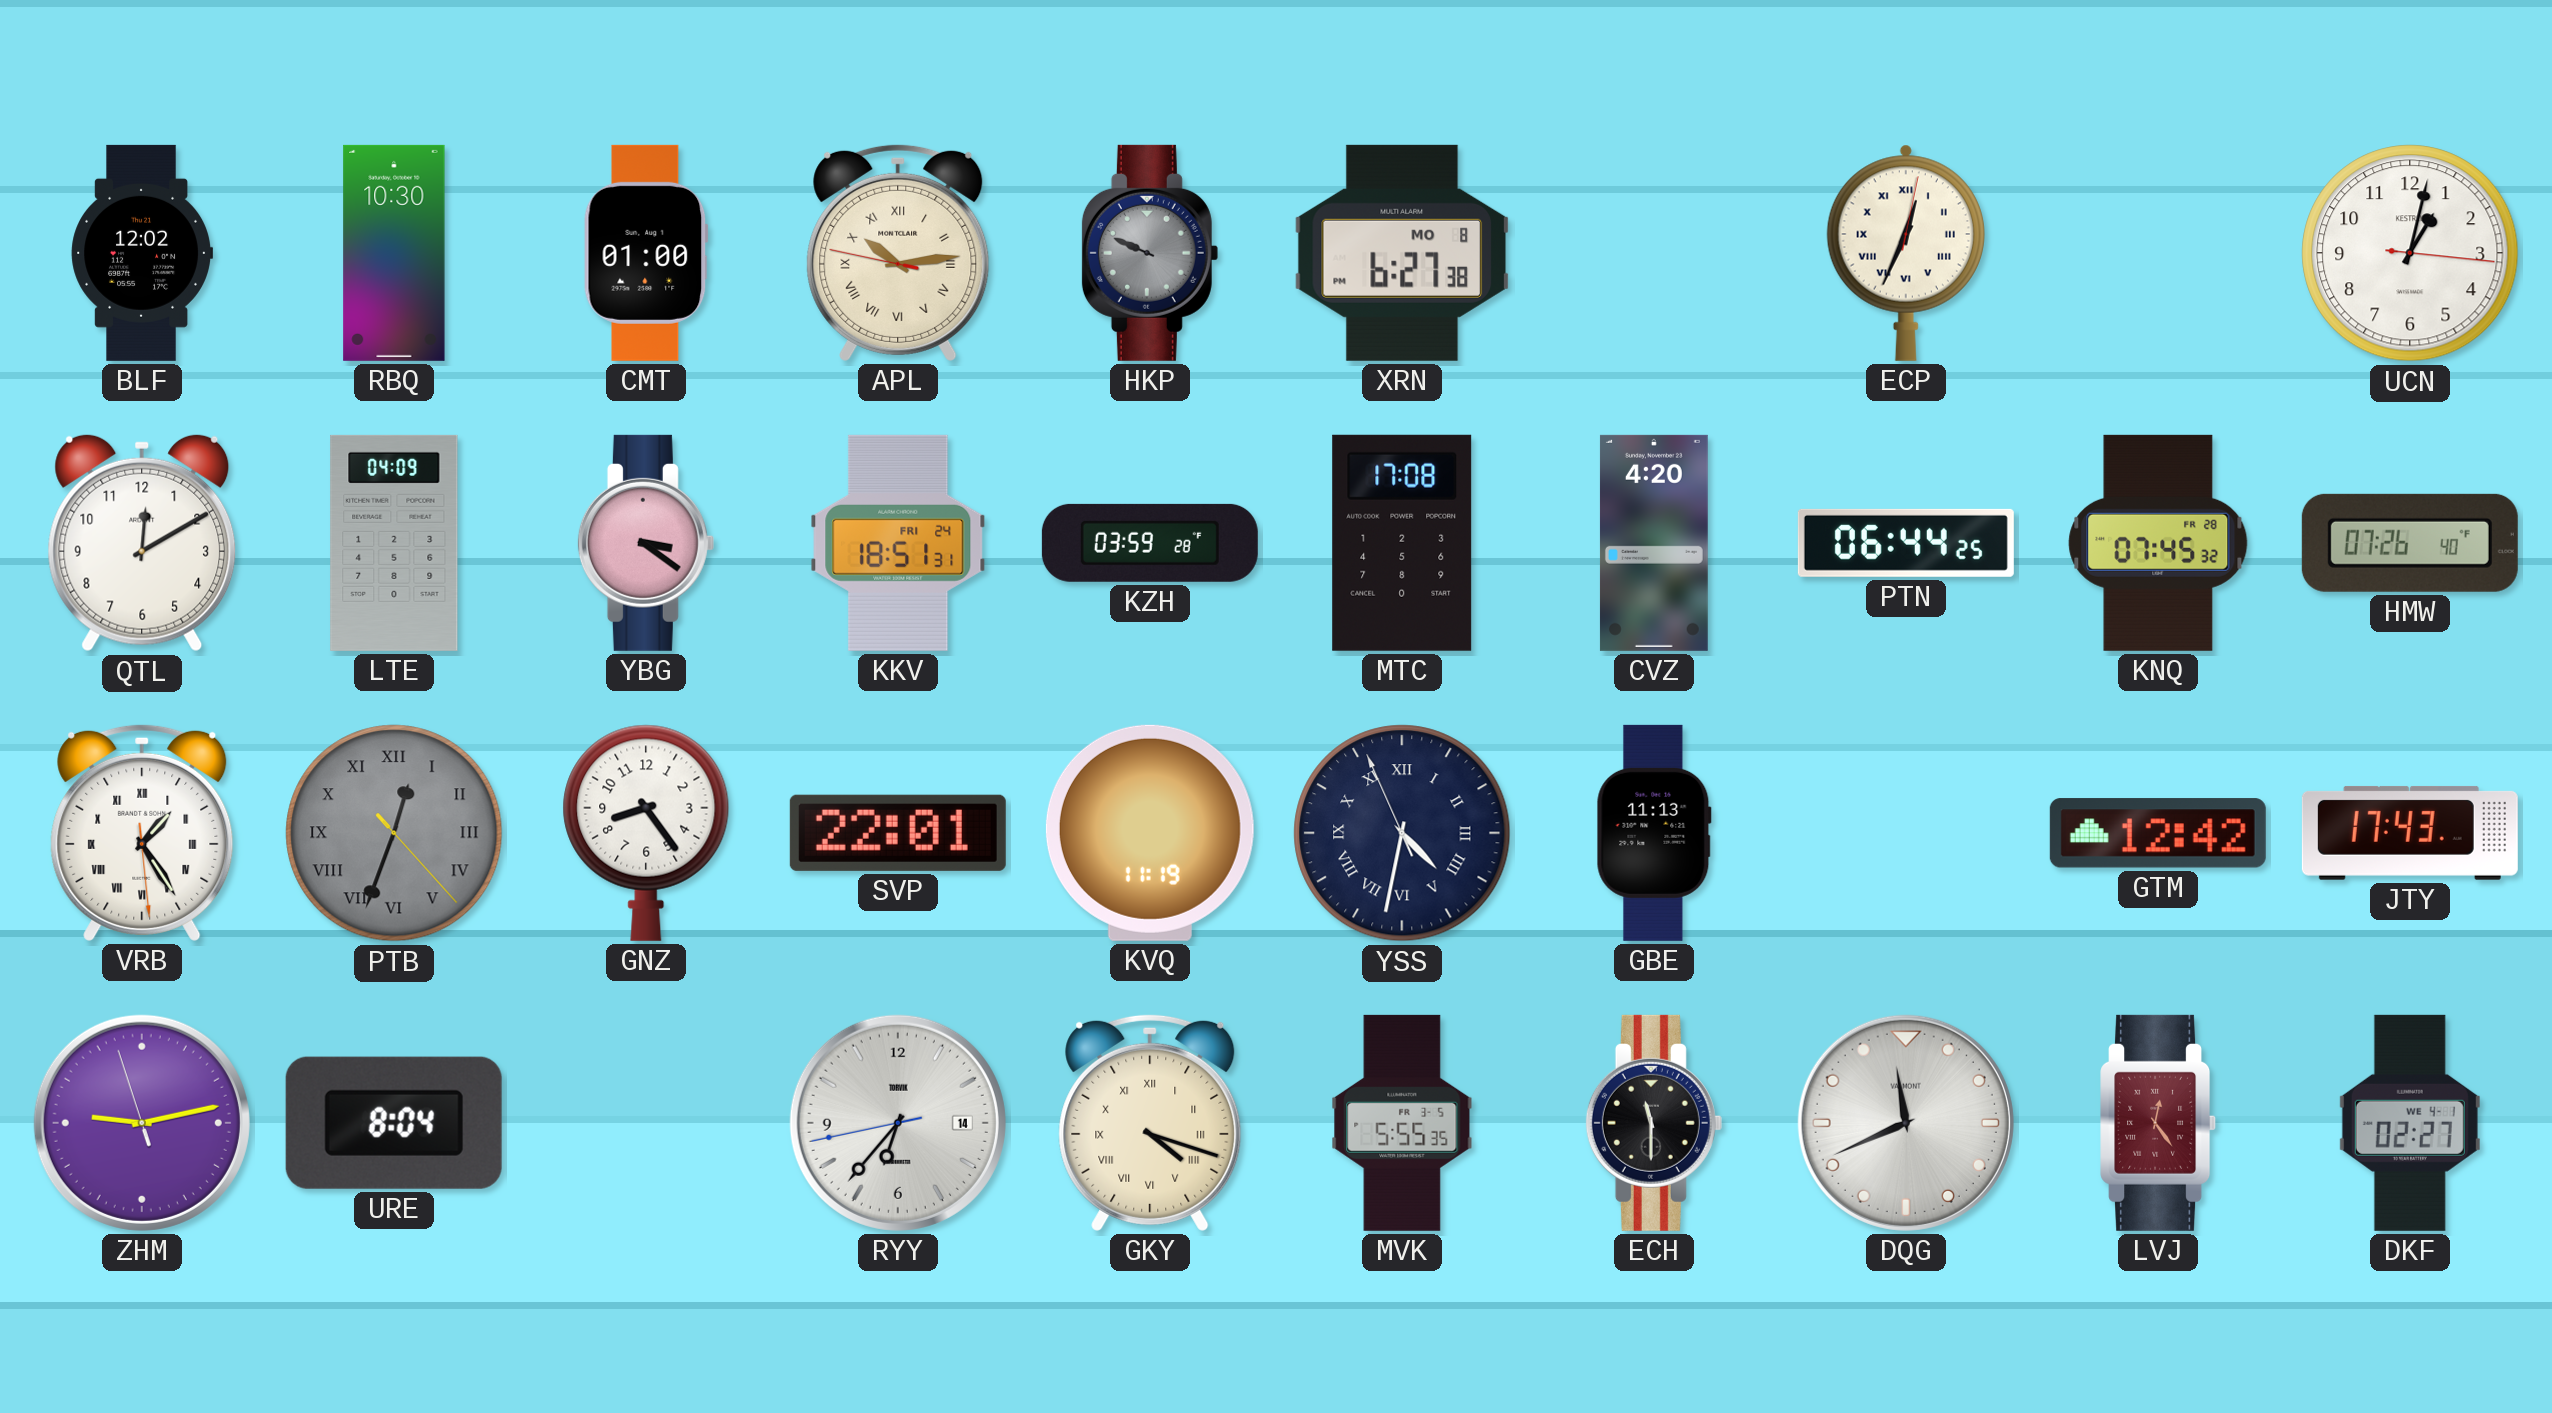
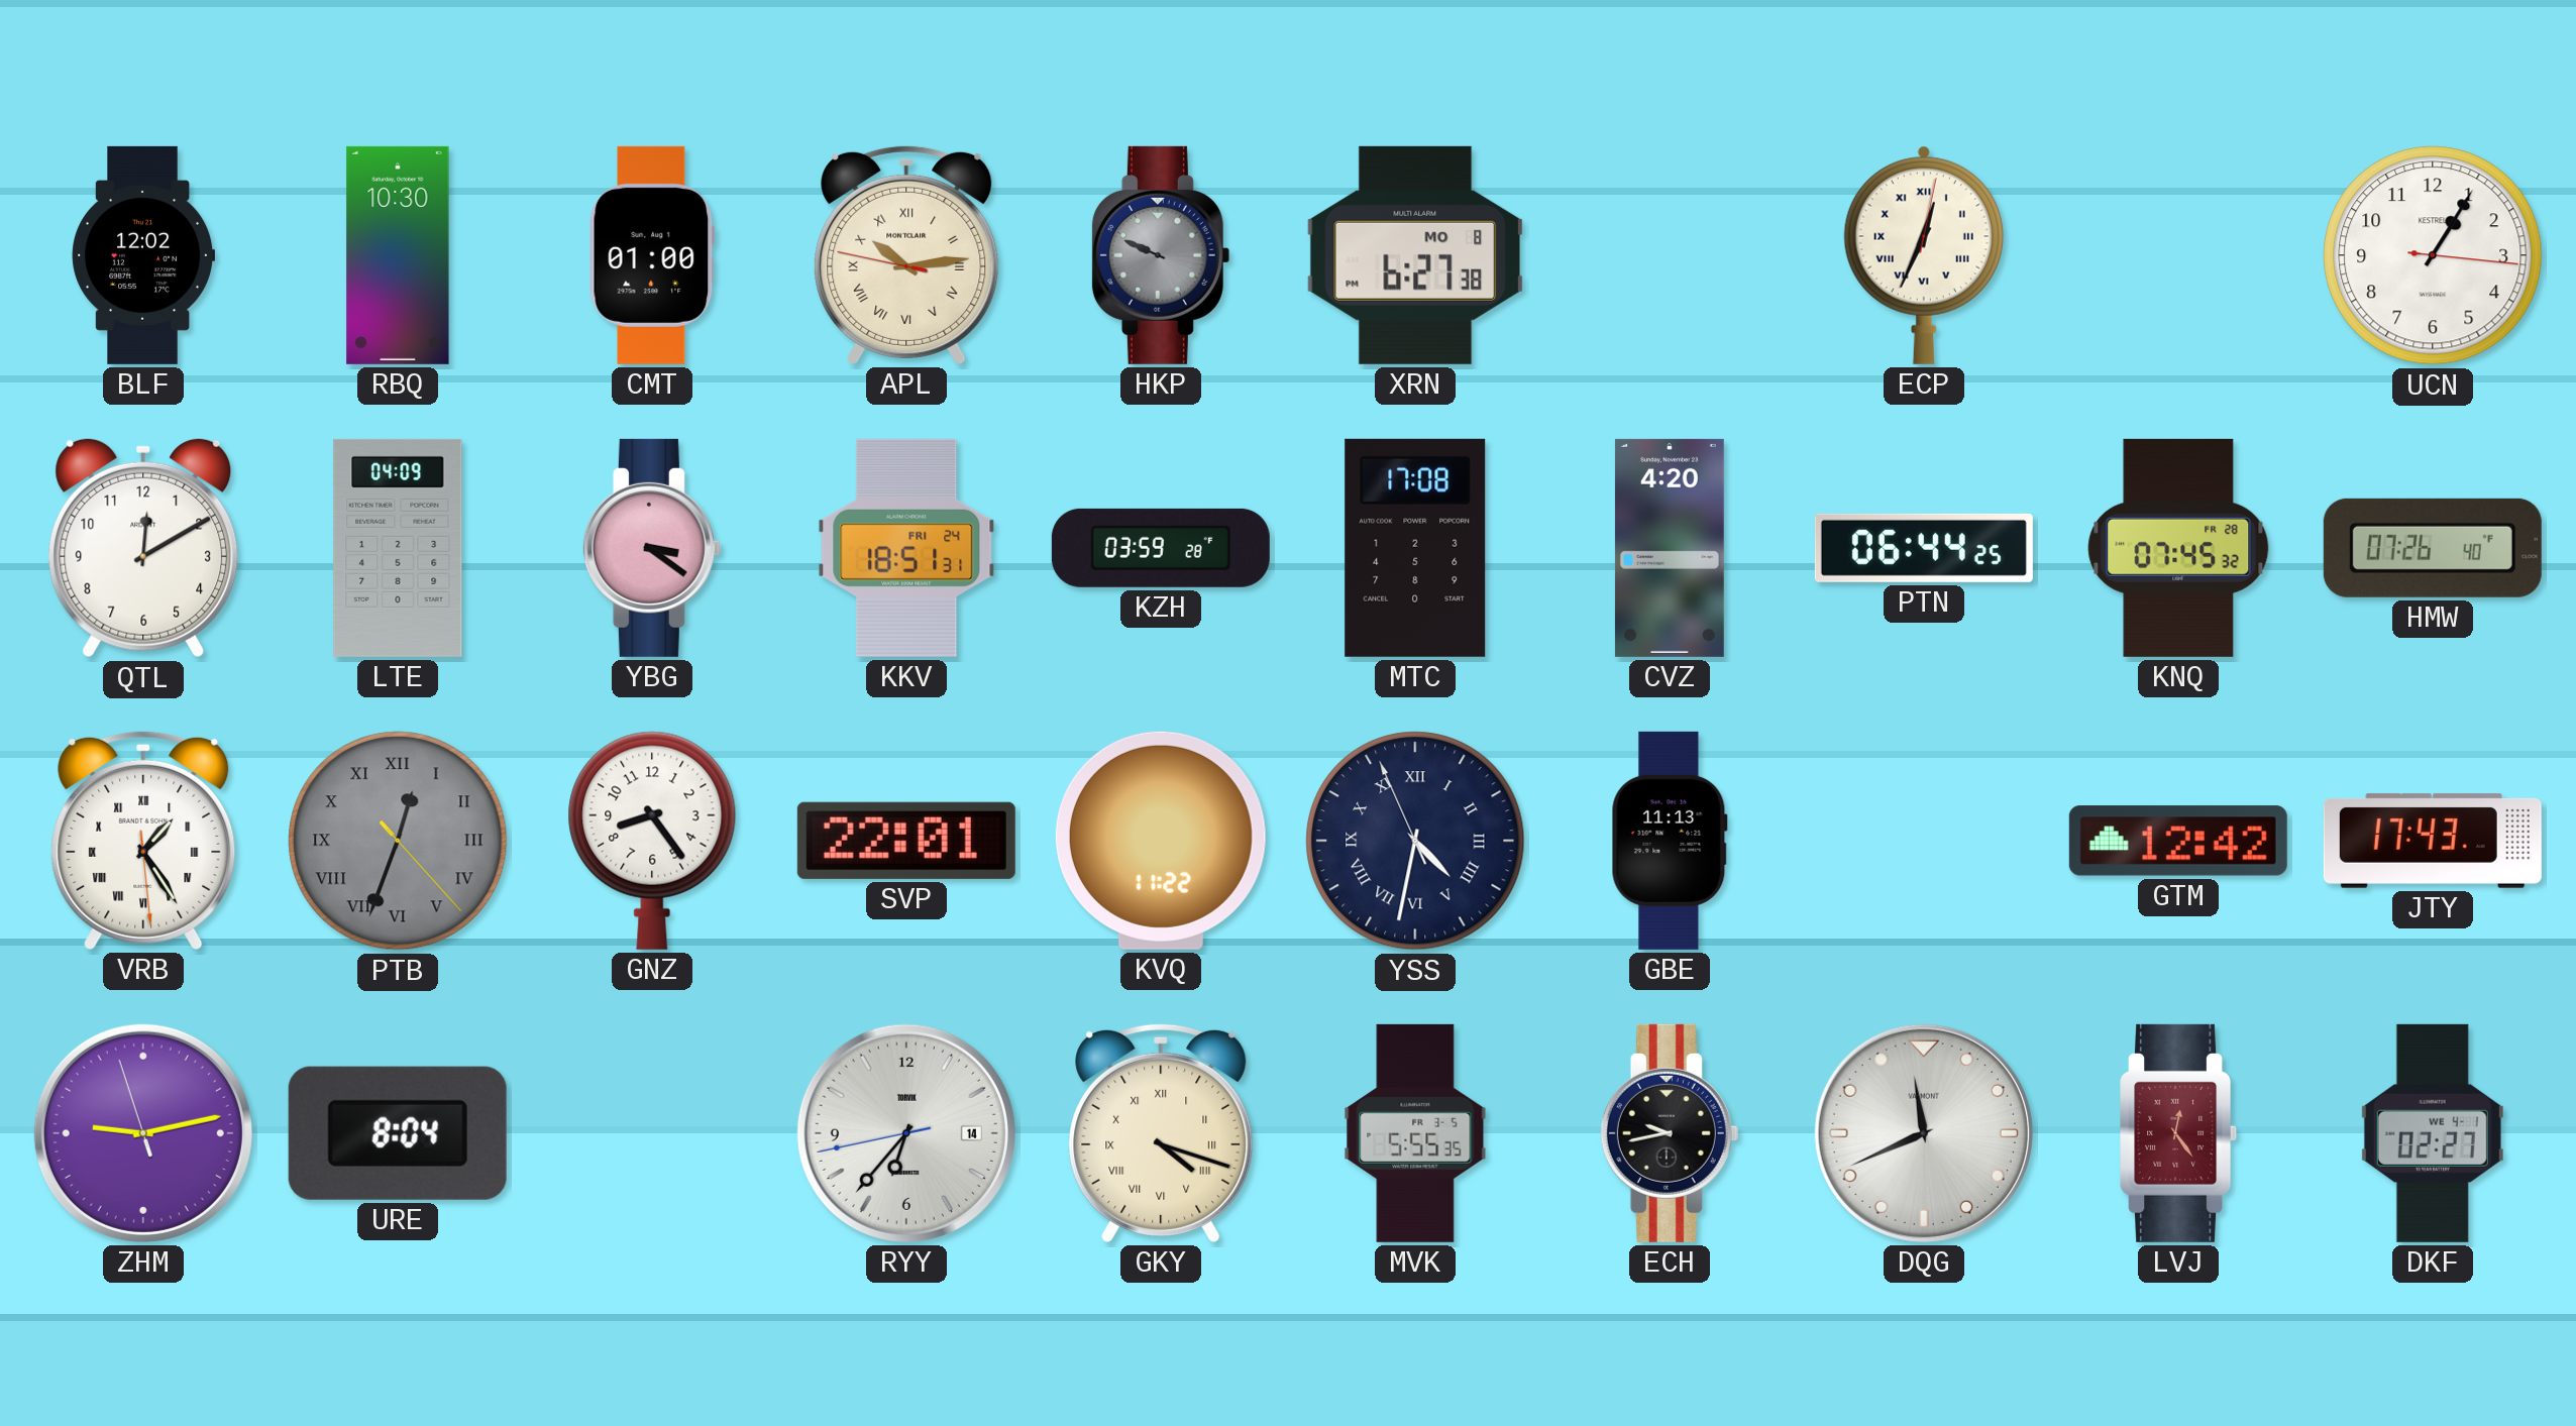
UCN: 1:02 -> 1:05
KVQ: 11:19 -> 11:22
ECH: 11:30 -> 9:43
